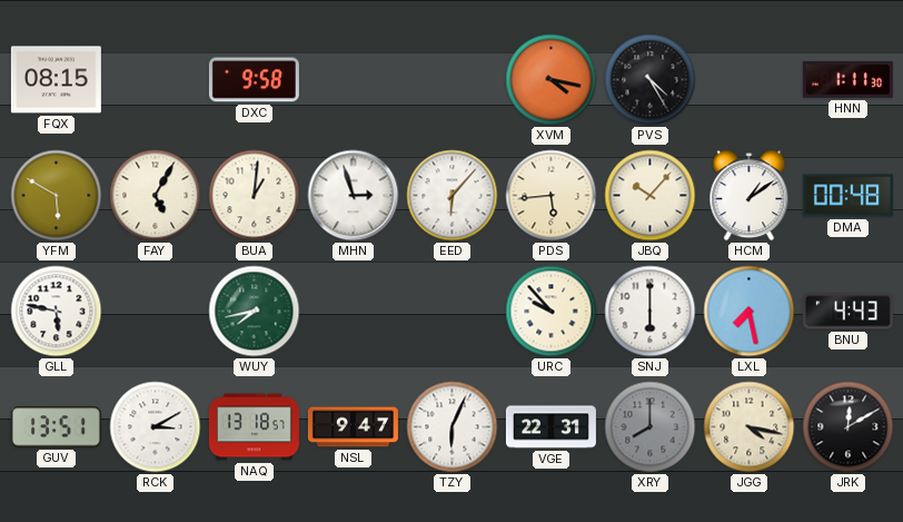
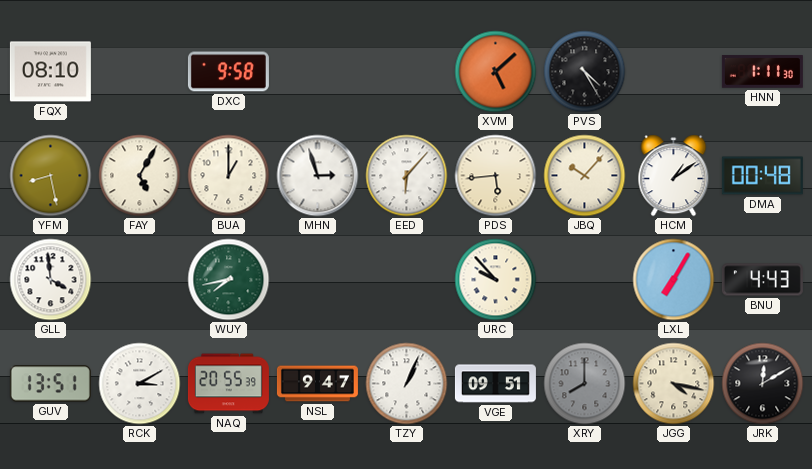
FQX: 08:15 -> 08:10
XVM: 4:17 -> 5:08
YFM: 5:50 -> 8:28
BUA: 1:01 -> 1:00
GLL: 5:47 -> 3:59
SNJ: 6:00 -> none
LXL: 7:28 -> 7:05
NAQ: 13:18 -> 20:55
TZY: 6:04 -> 1:04
VGE: 22:31 -> 09:51
